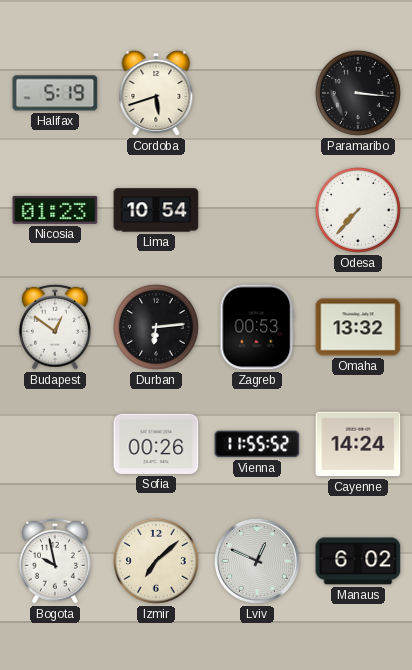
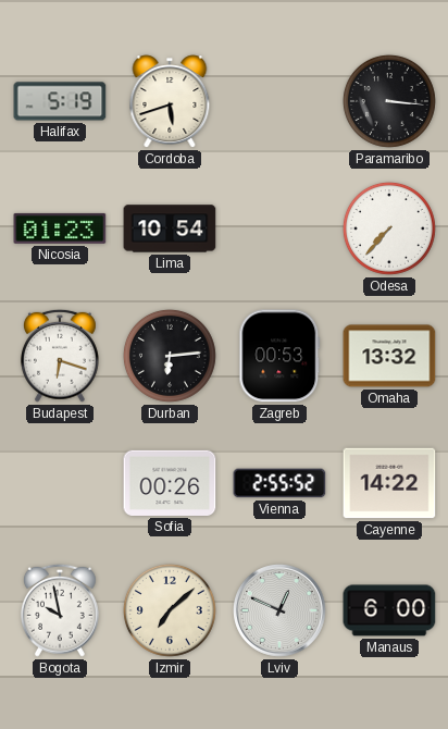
Budapest: 12:51 -> 6:18
Vienna: 11:55 -> 2:55
Cayenne: 14:24 -> 14:22
Manaus: 6:02 -> 6:00
